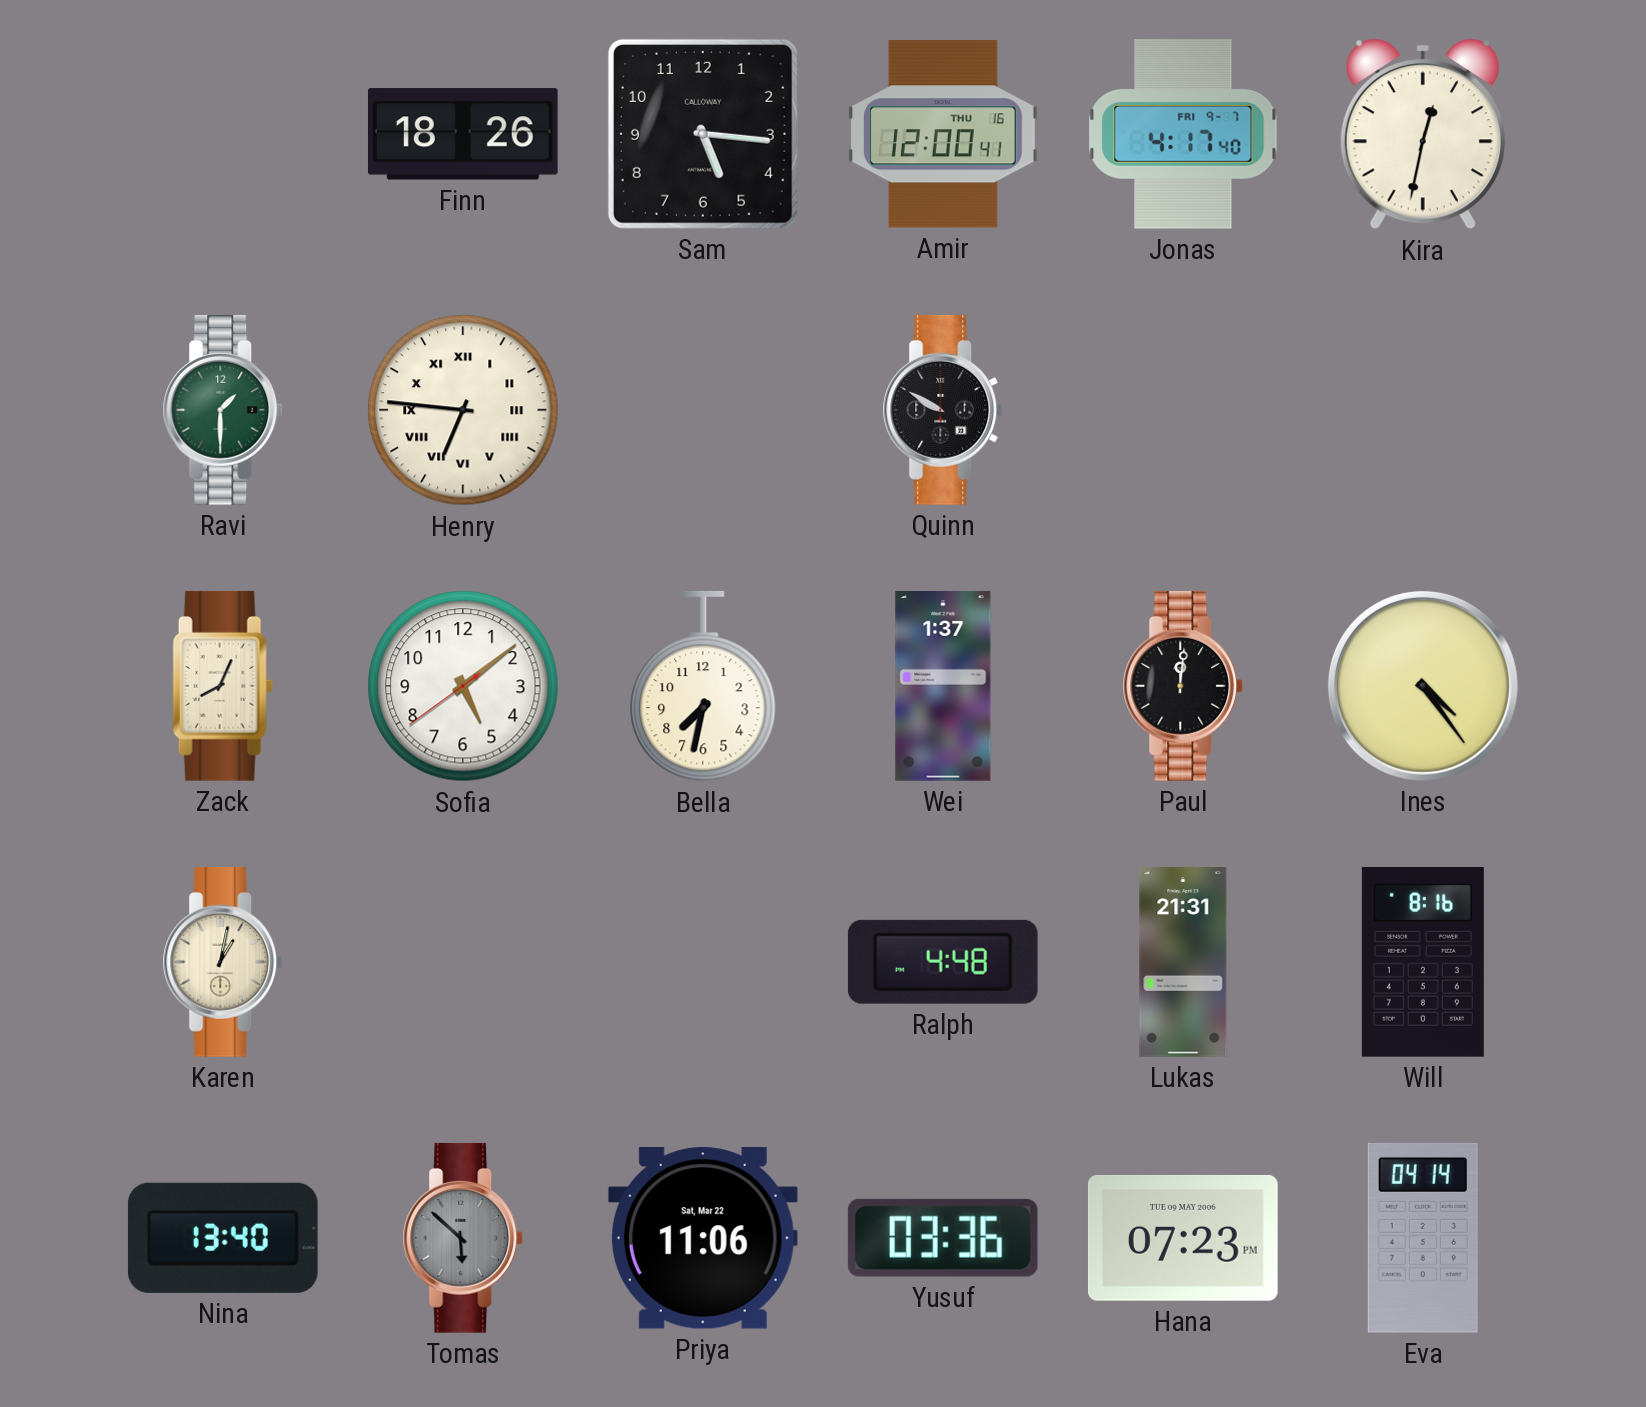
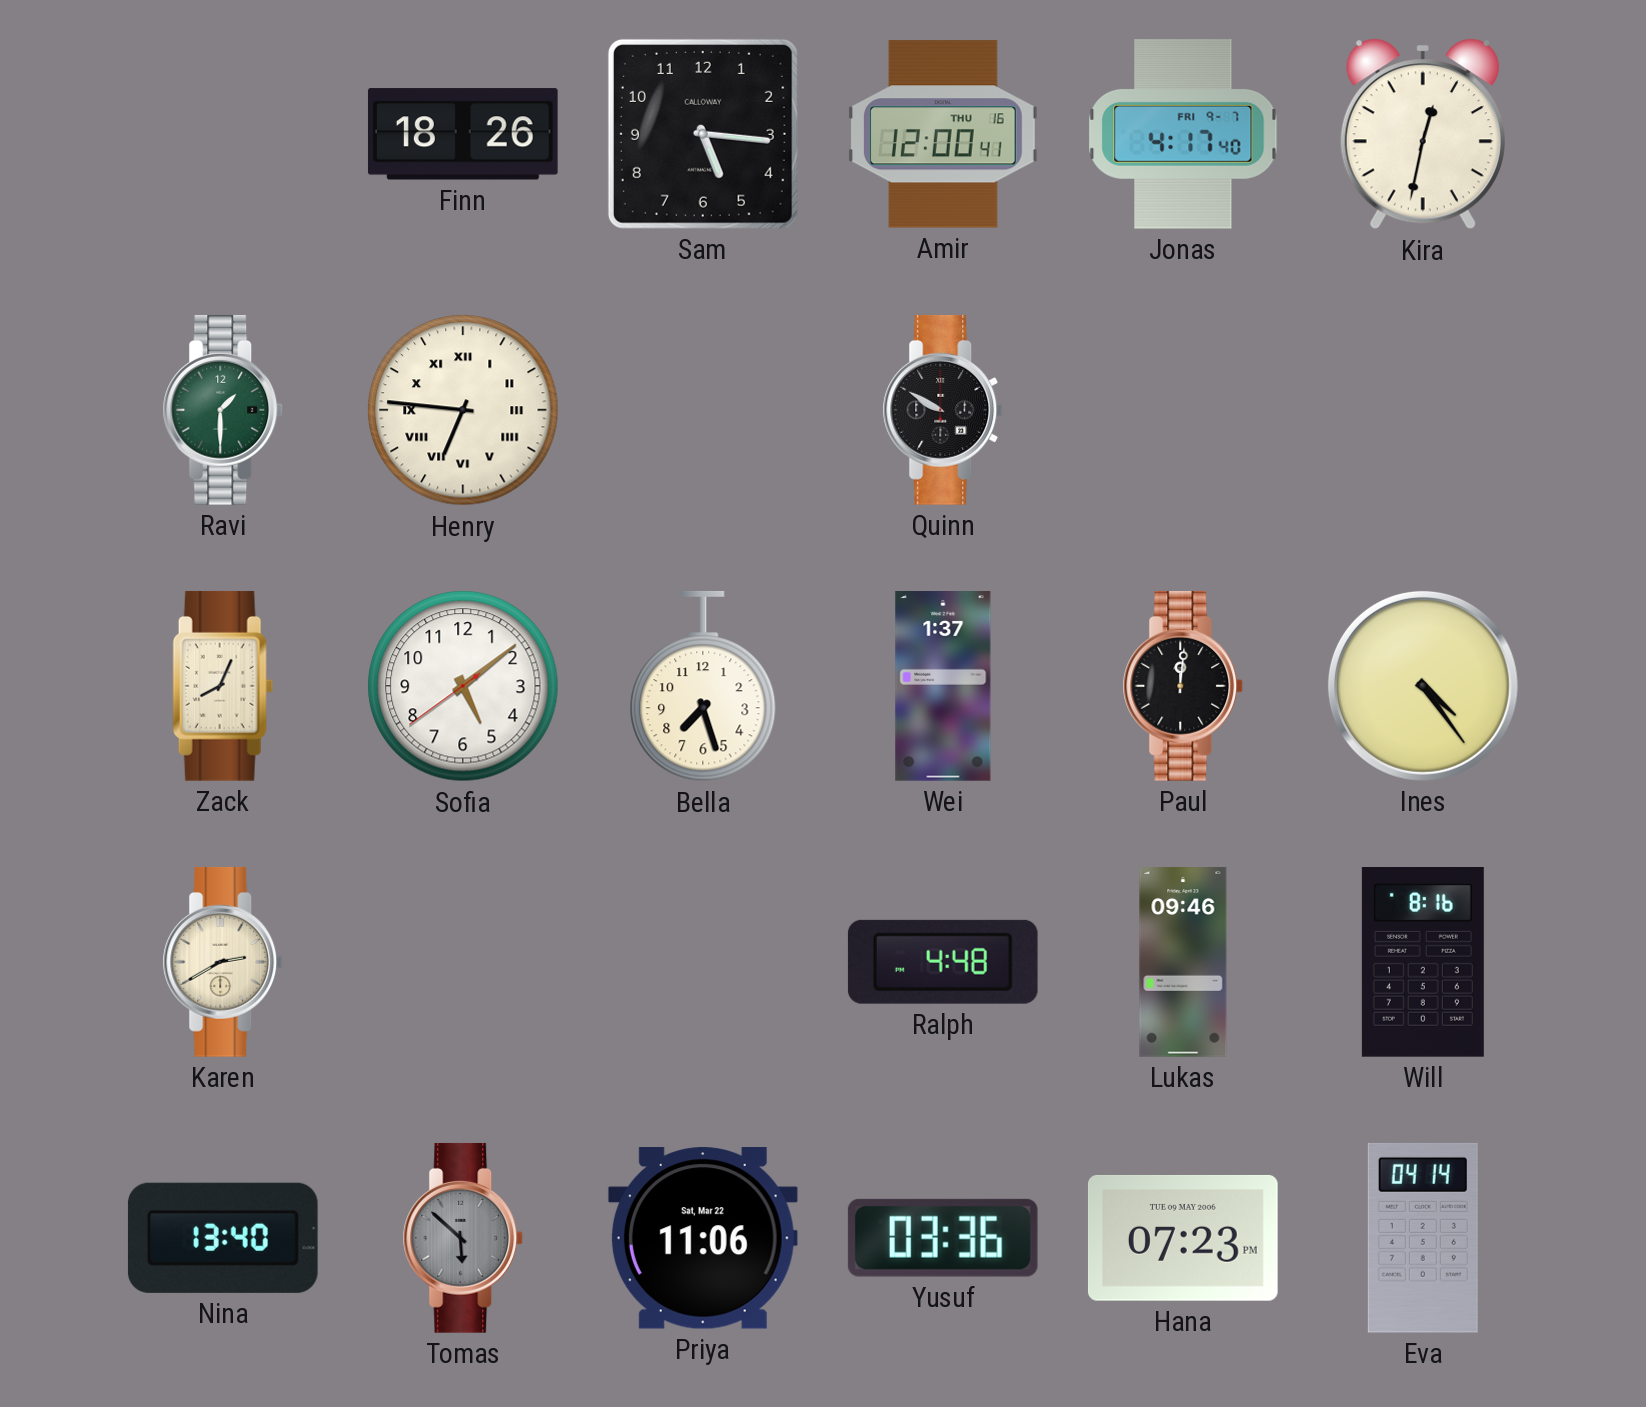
Bella: 7:32 -> 7:27
Karen: 1:02 -> 2:40
Lukas: 21:31 -> 09:46
